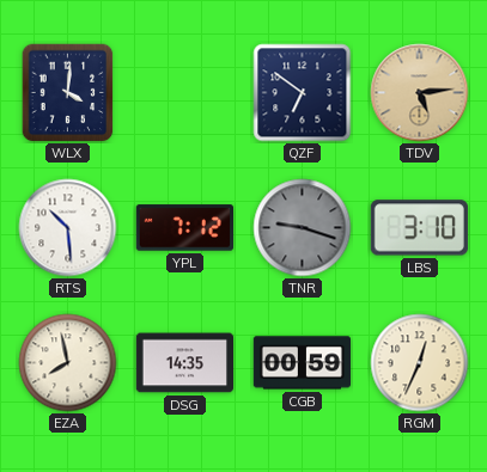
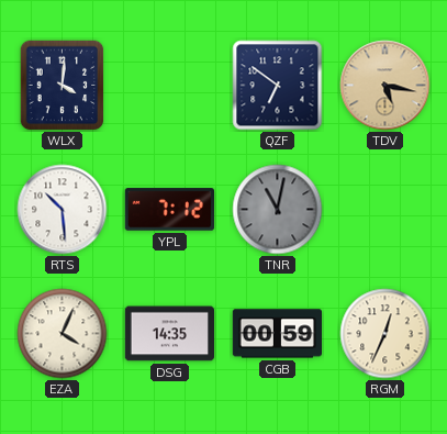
TDV: 5:14 -> 5:17
TNR: 9:18 -> 11:02
LBS: 3:10 -> none
EZA: 7:58 -> 4:04
